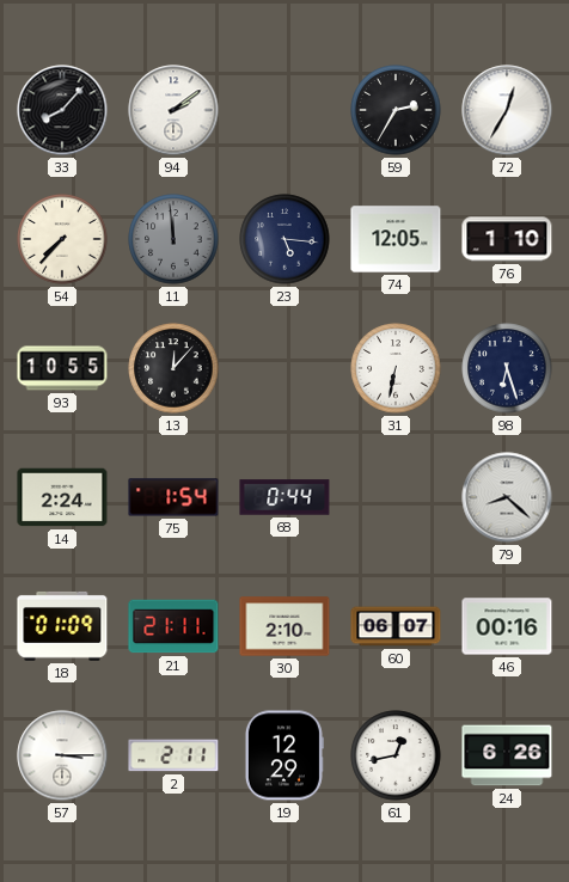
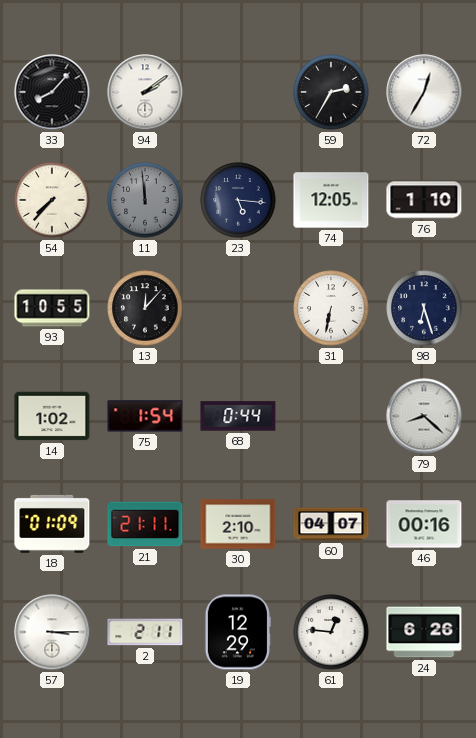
14: 2:24 -> 1:02
60: 06:07 -> 04:07
61: 12:43 -> 12:46
